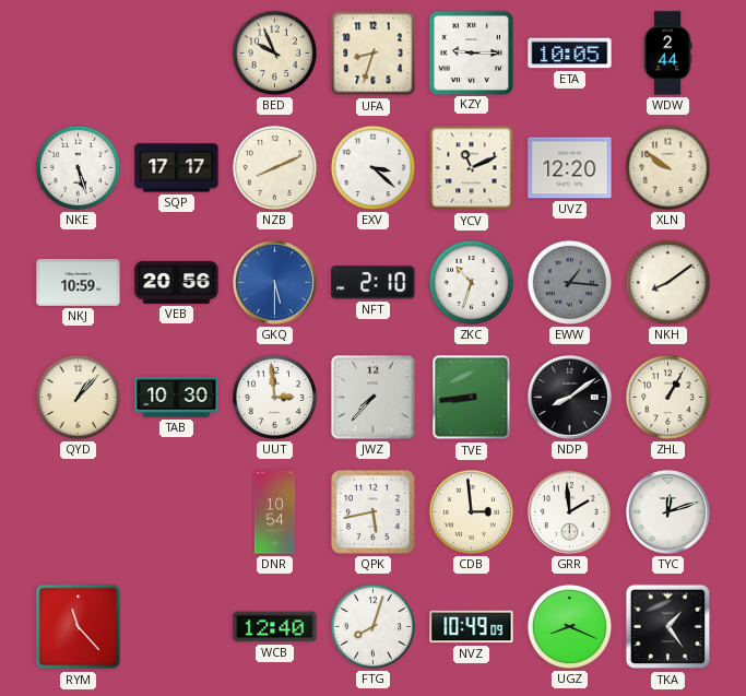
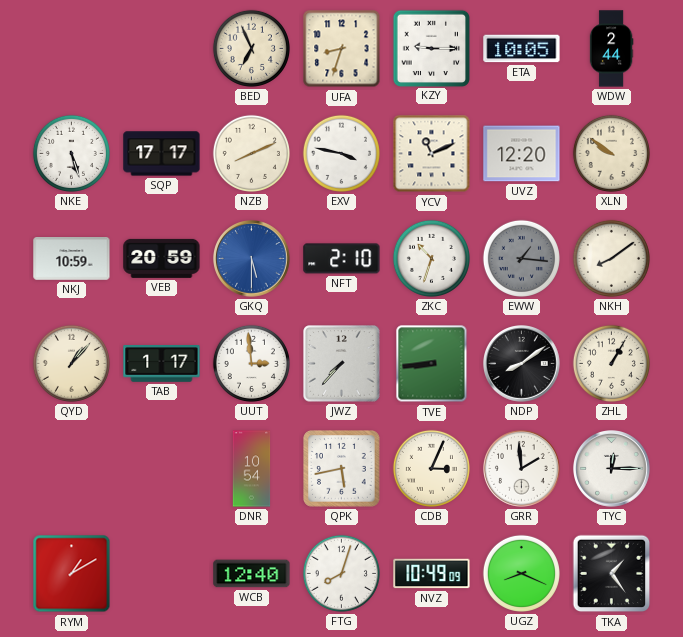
BED: 9:56 -> 6:56
EXV: 3:22 -> 3:47
VEB: 20:56 -> 20:59
TAB: 10:30 -> 1:17
CDB: 2:59 -> 3:04
TYC: 12:12 -> 12:15
RYM: 11:23 -> 1:10
